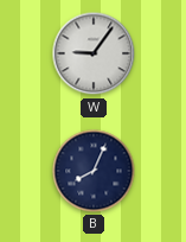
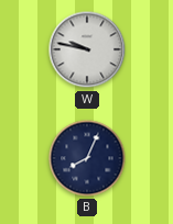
W: 9:06 -> 9:47
